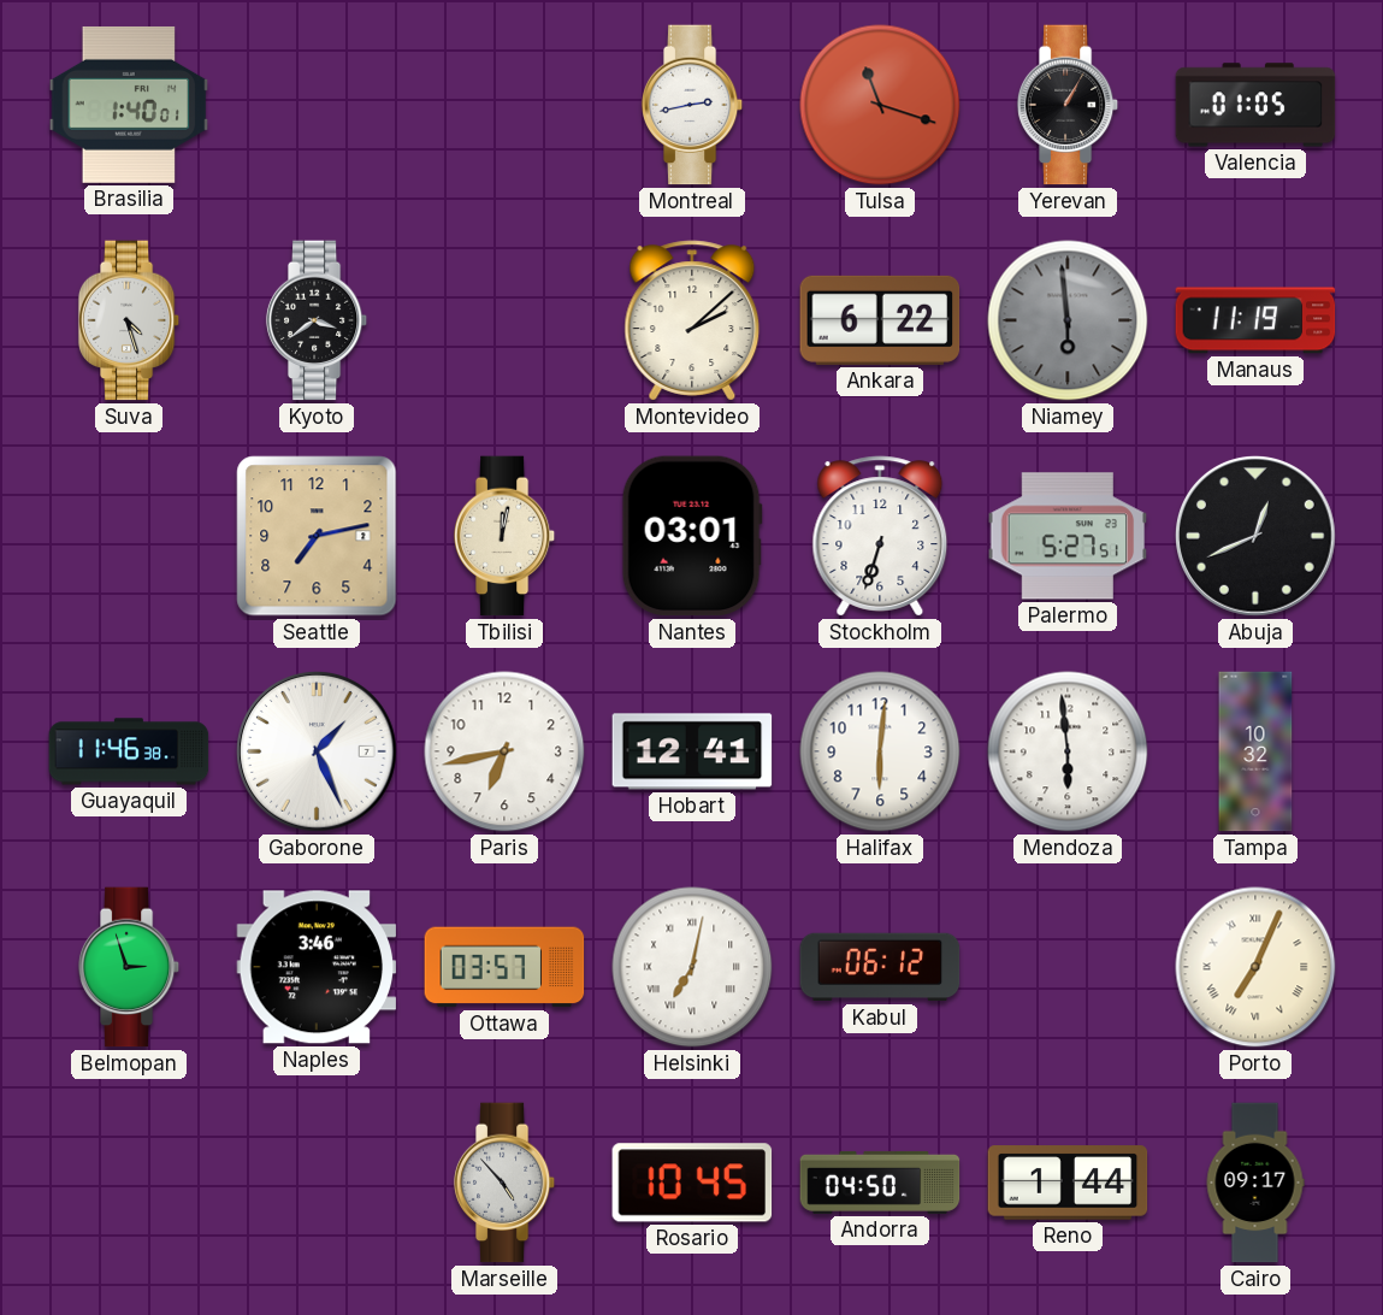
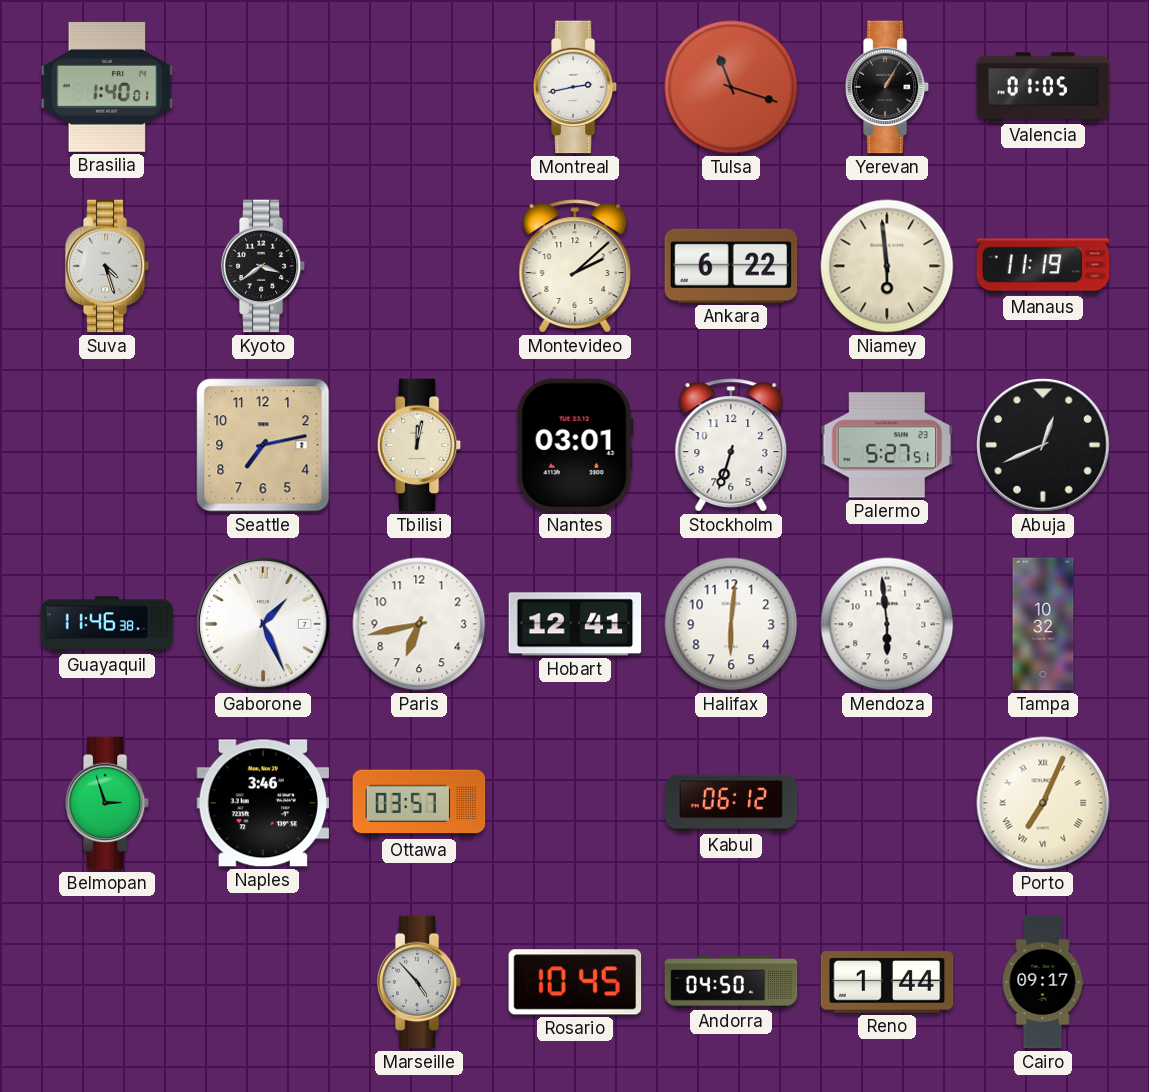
Niamey dial: grey -> cream
Helsinki: 7:02 -> none
